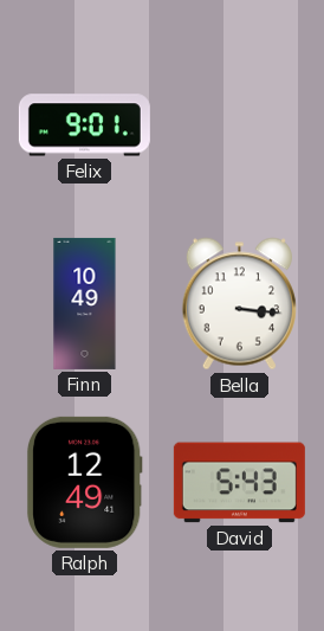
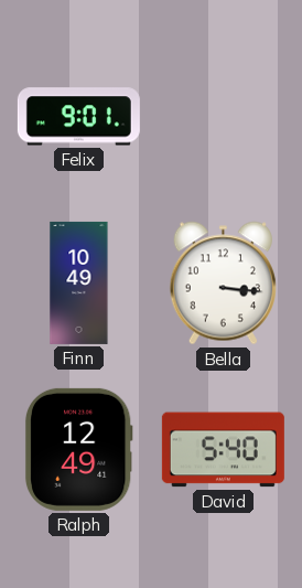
David: 5:43 -> 5:40
